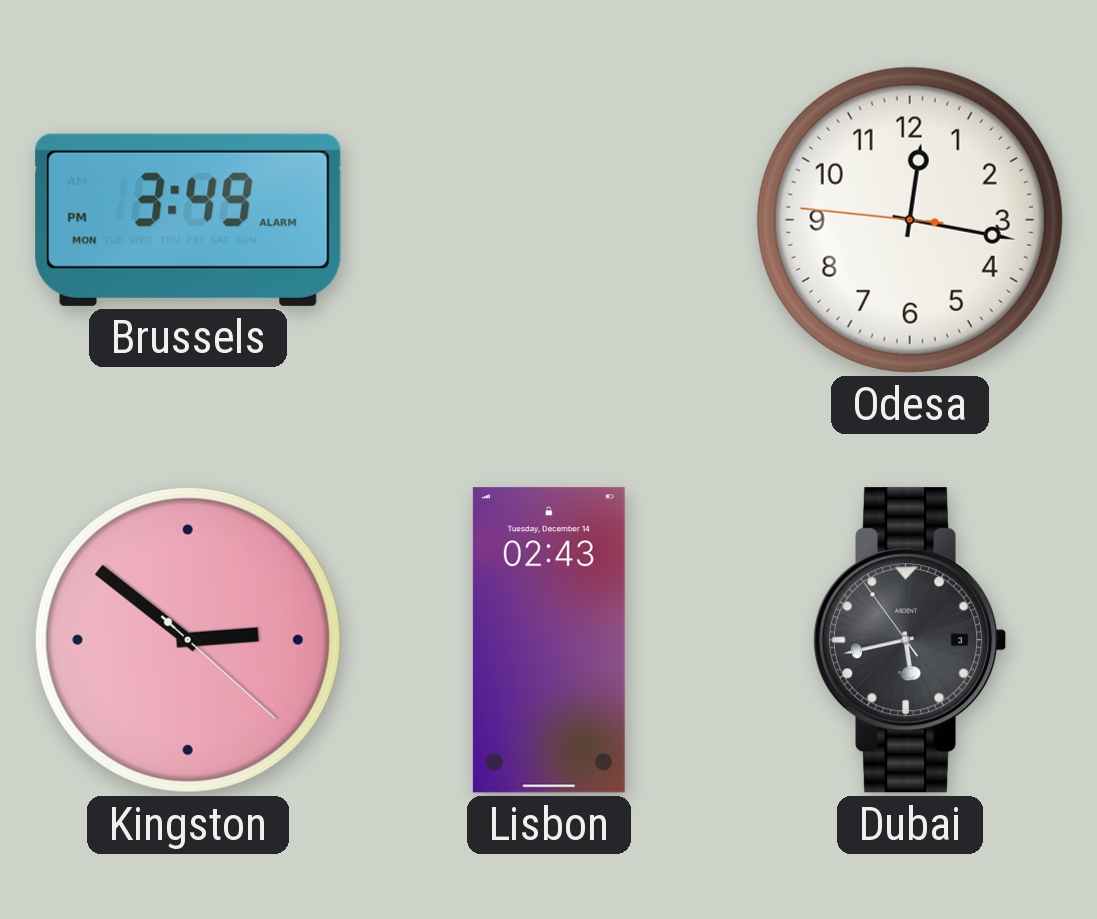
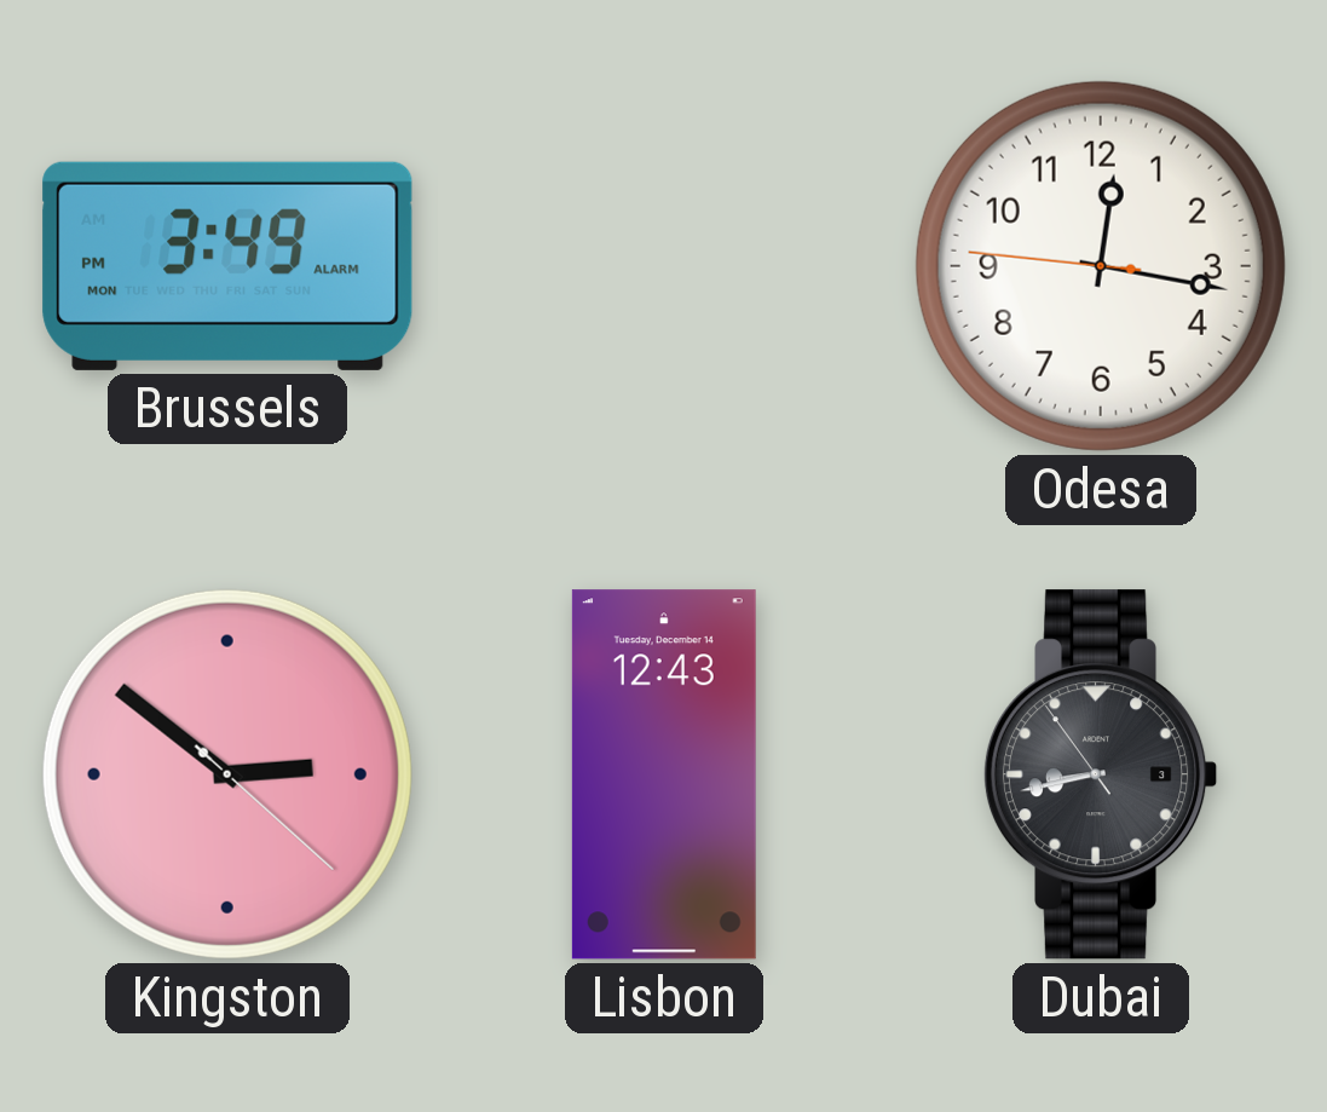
Lisbon: 02:43 -> 12:43
Dubai: 5:42 -> 8:42
